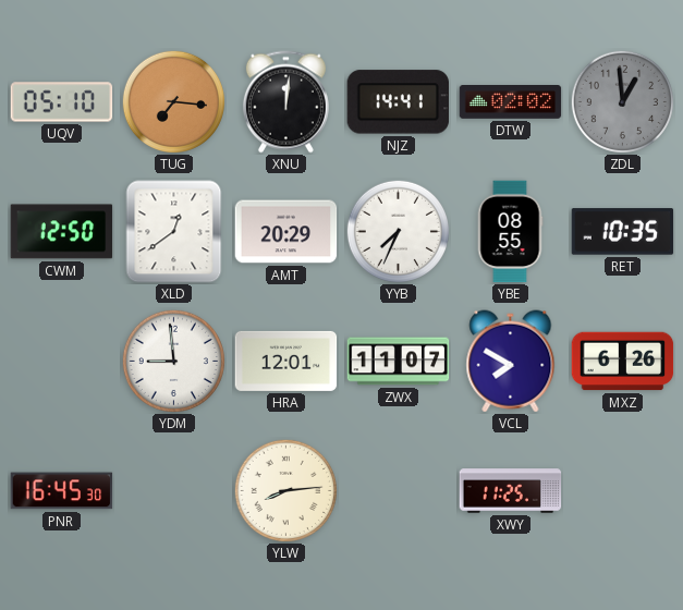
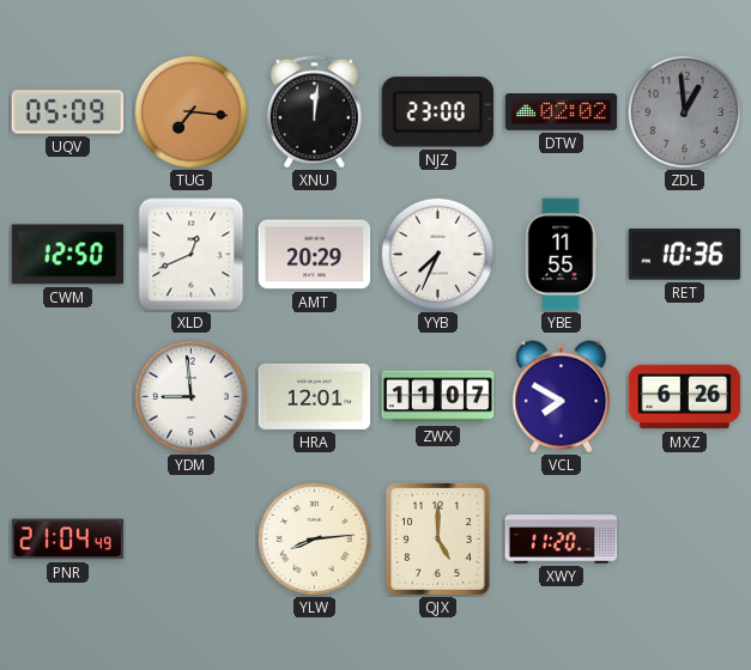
UQV: 05:10 -> 05:09
NJZ: 14:41 -> 23:00
XLD: 12:39 -> 12:41
YBE: 08:55 -> 11:55
RET: 10:35 -> 10:36
PNR: 16:45 -> 21:04
QJX: none -> 5:00
XWY: 11:25 -> 11:20
